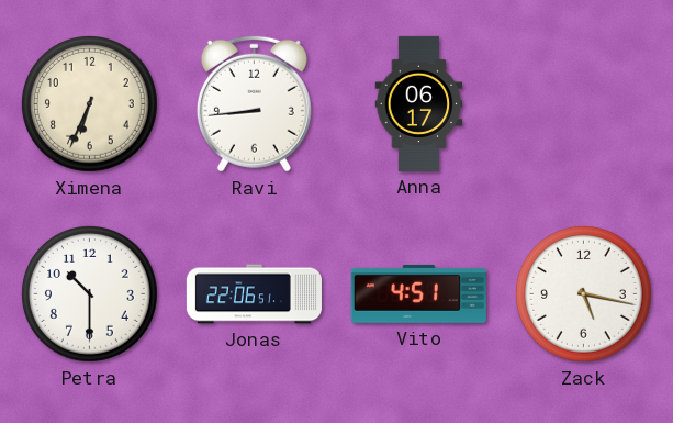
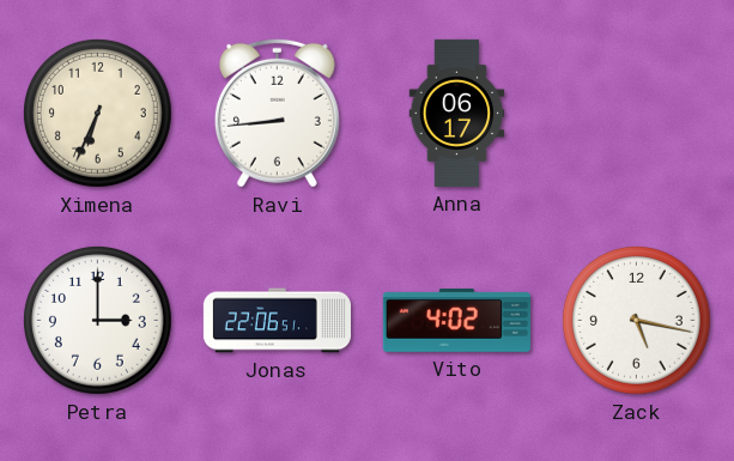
Petra: 10:30 -> 3:00
Vito: 4:51 -> 4:02
